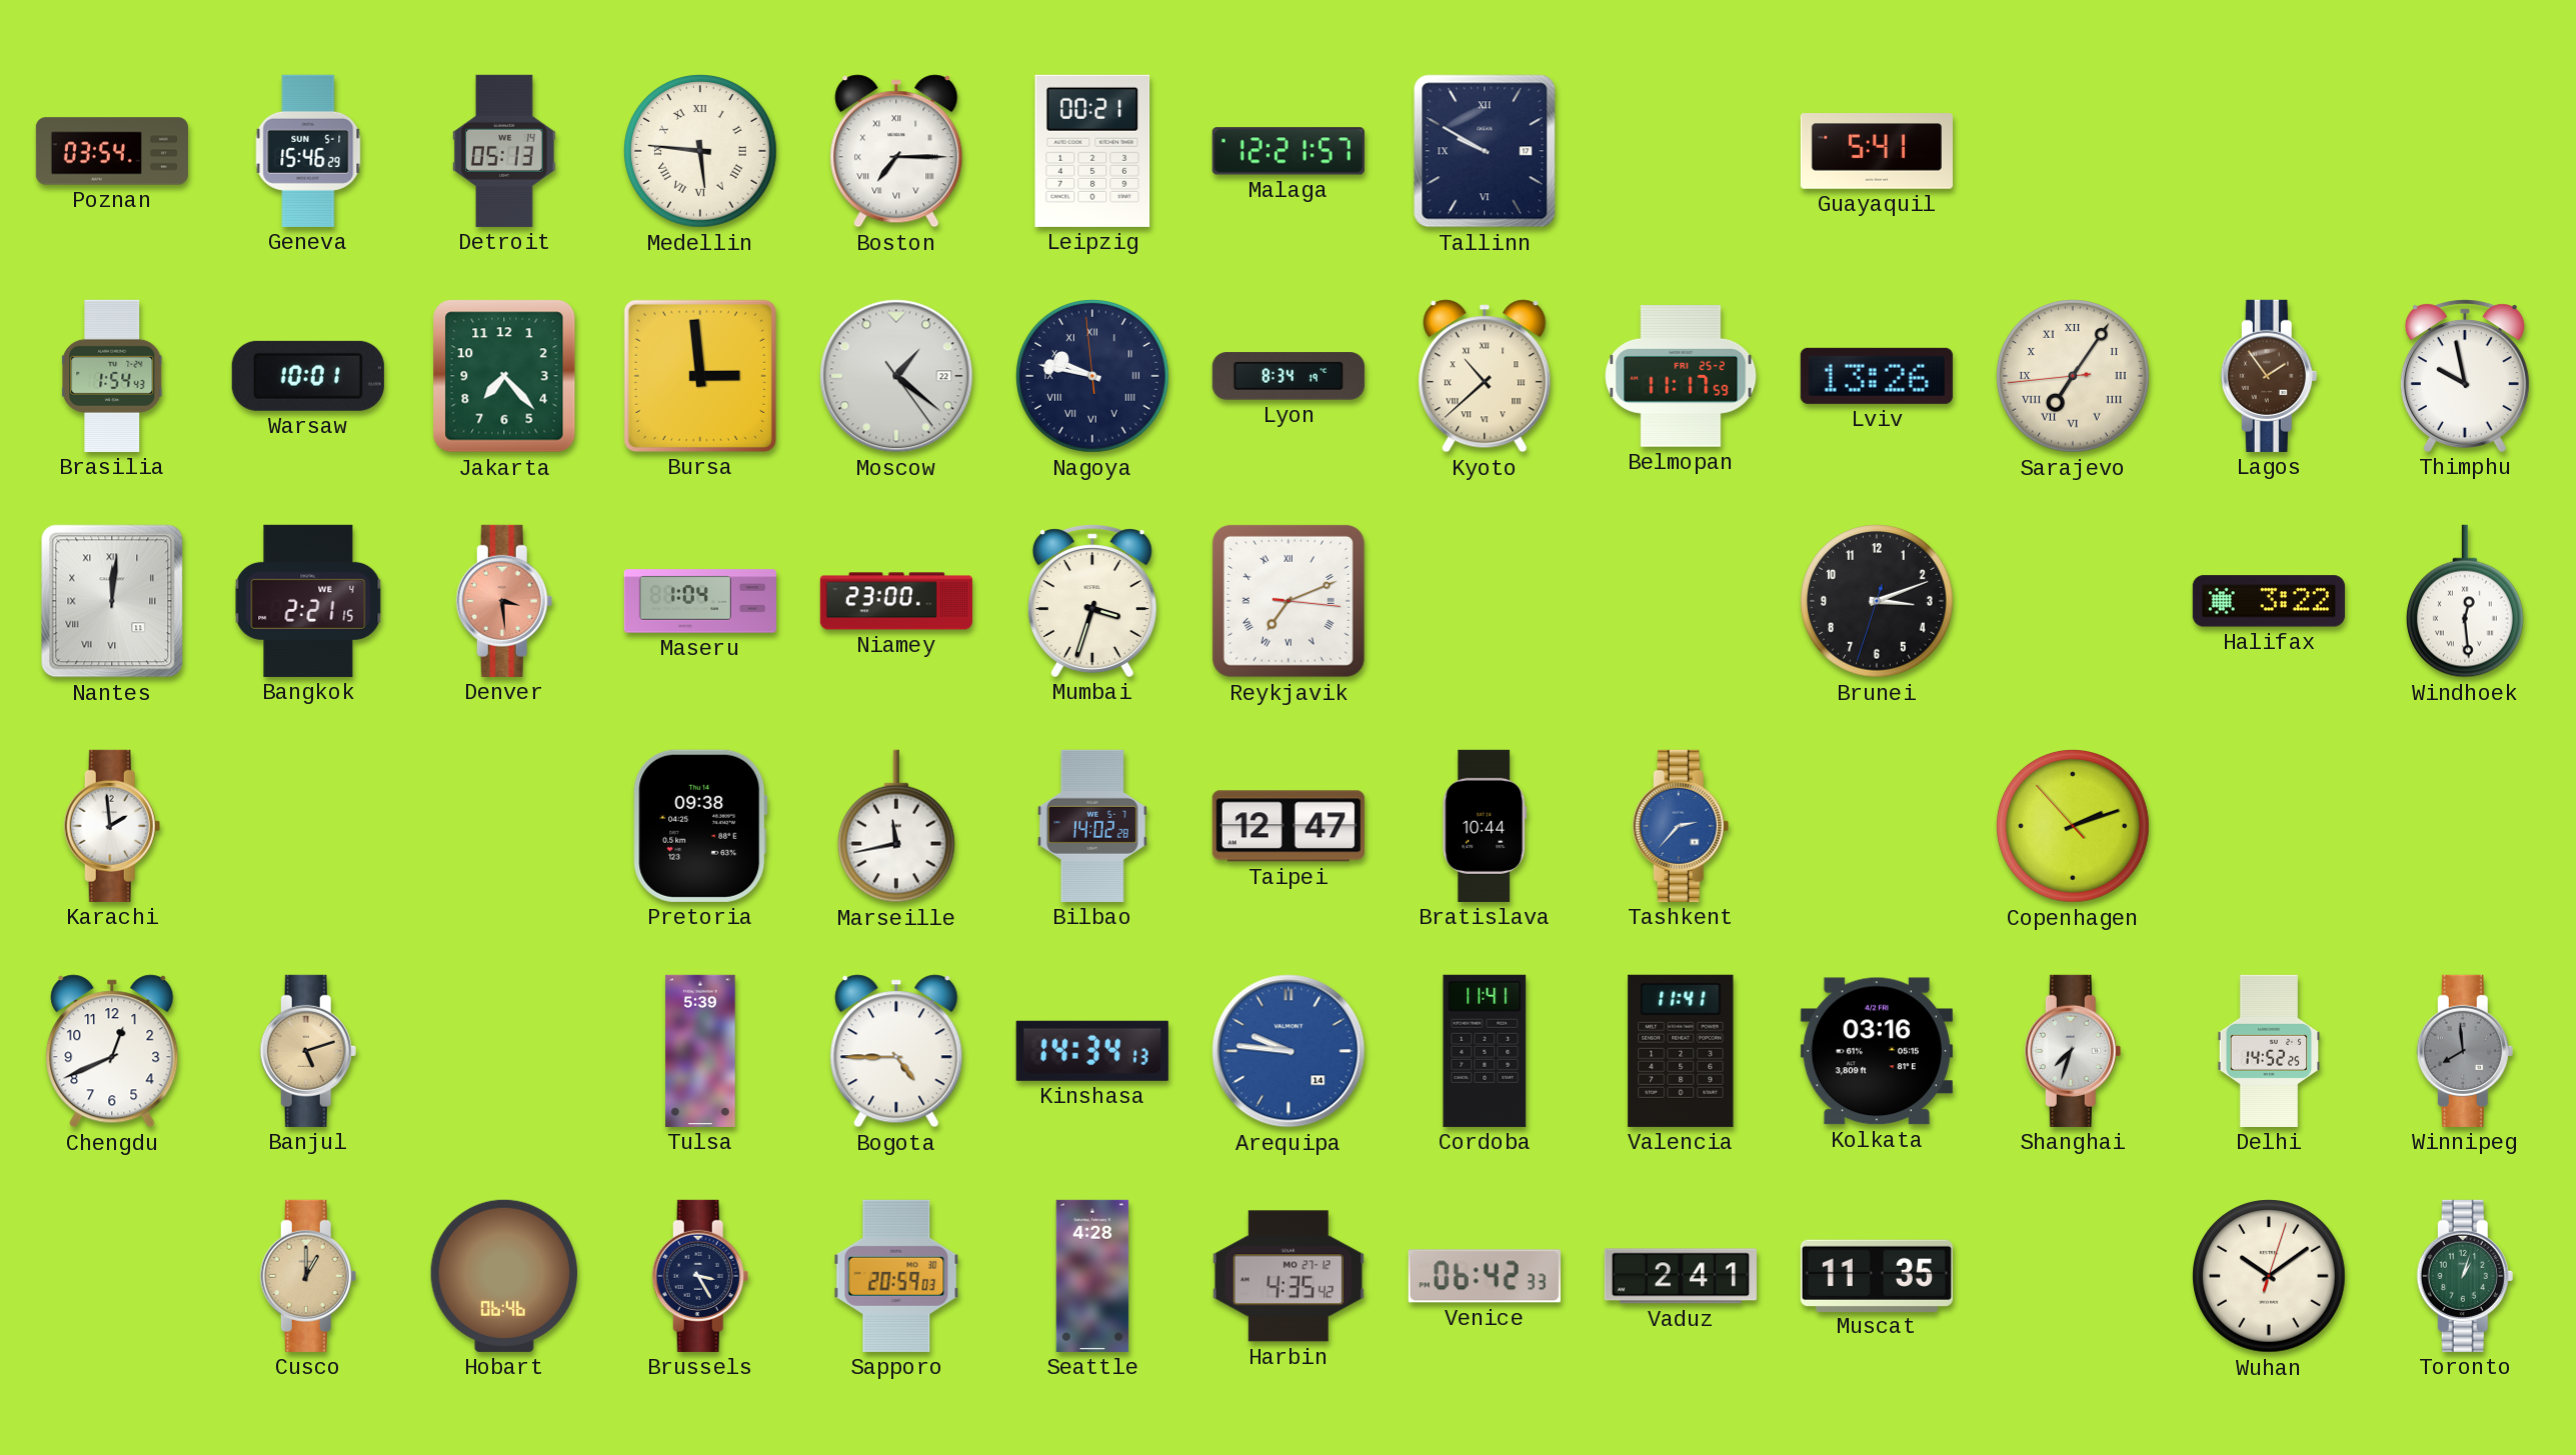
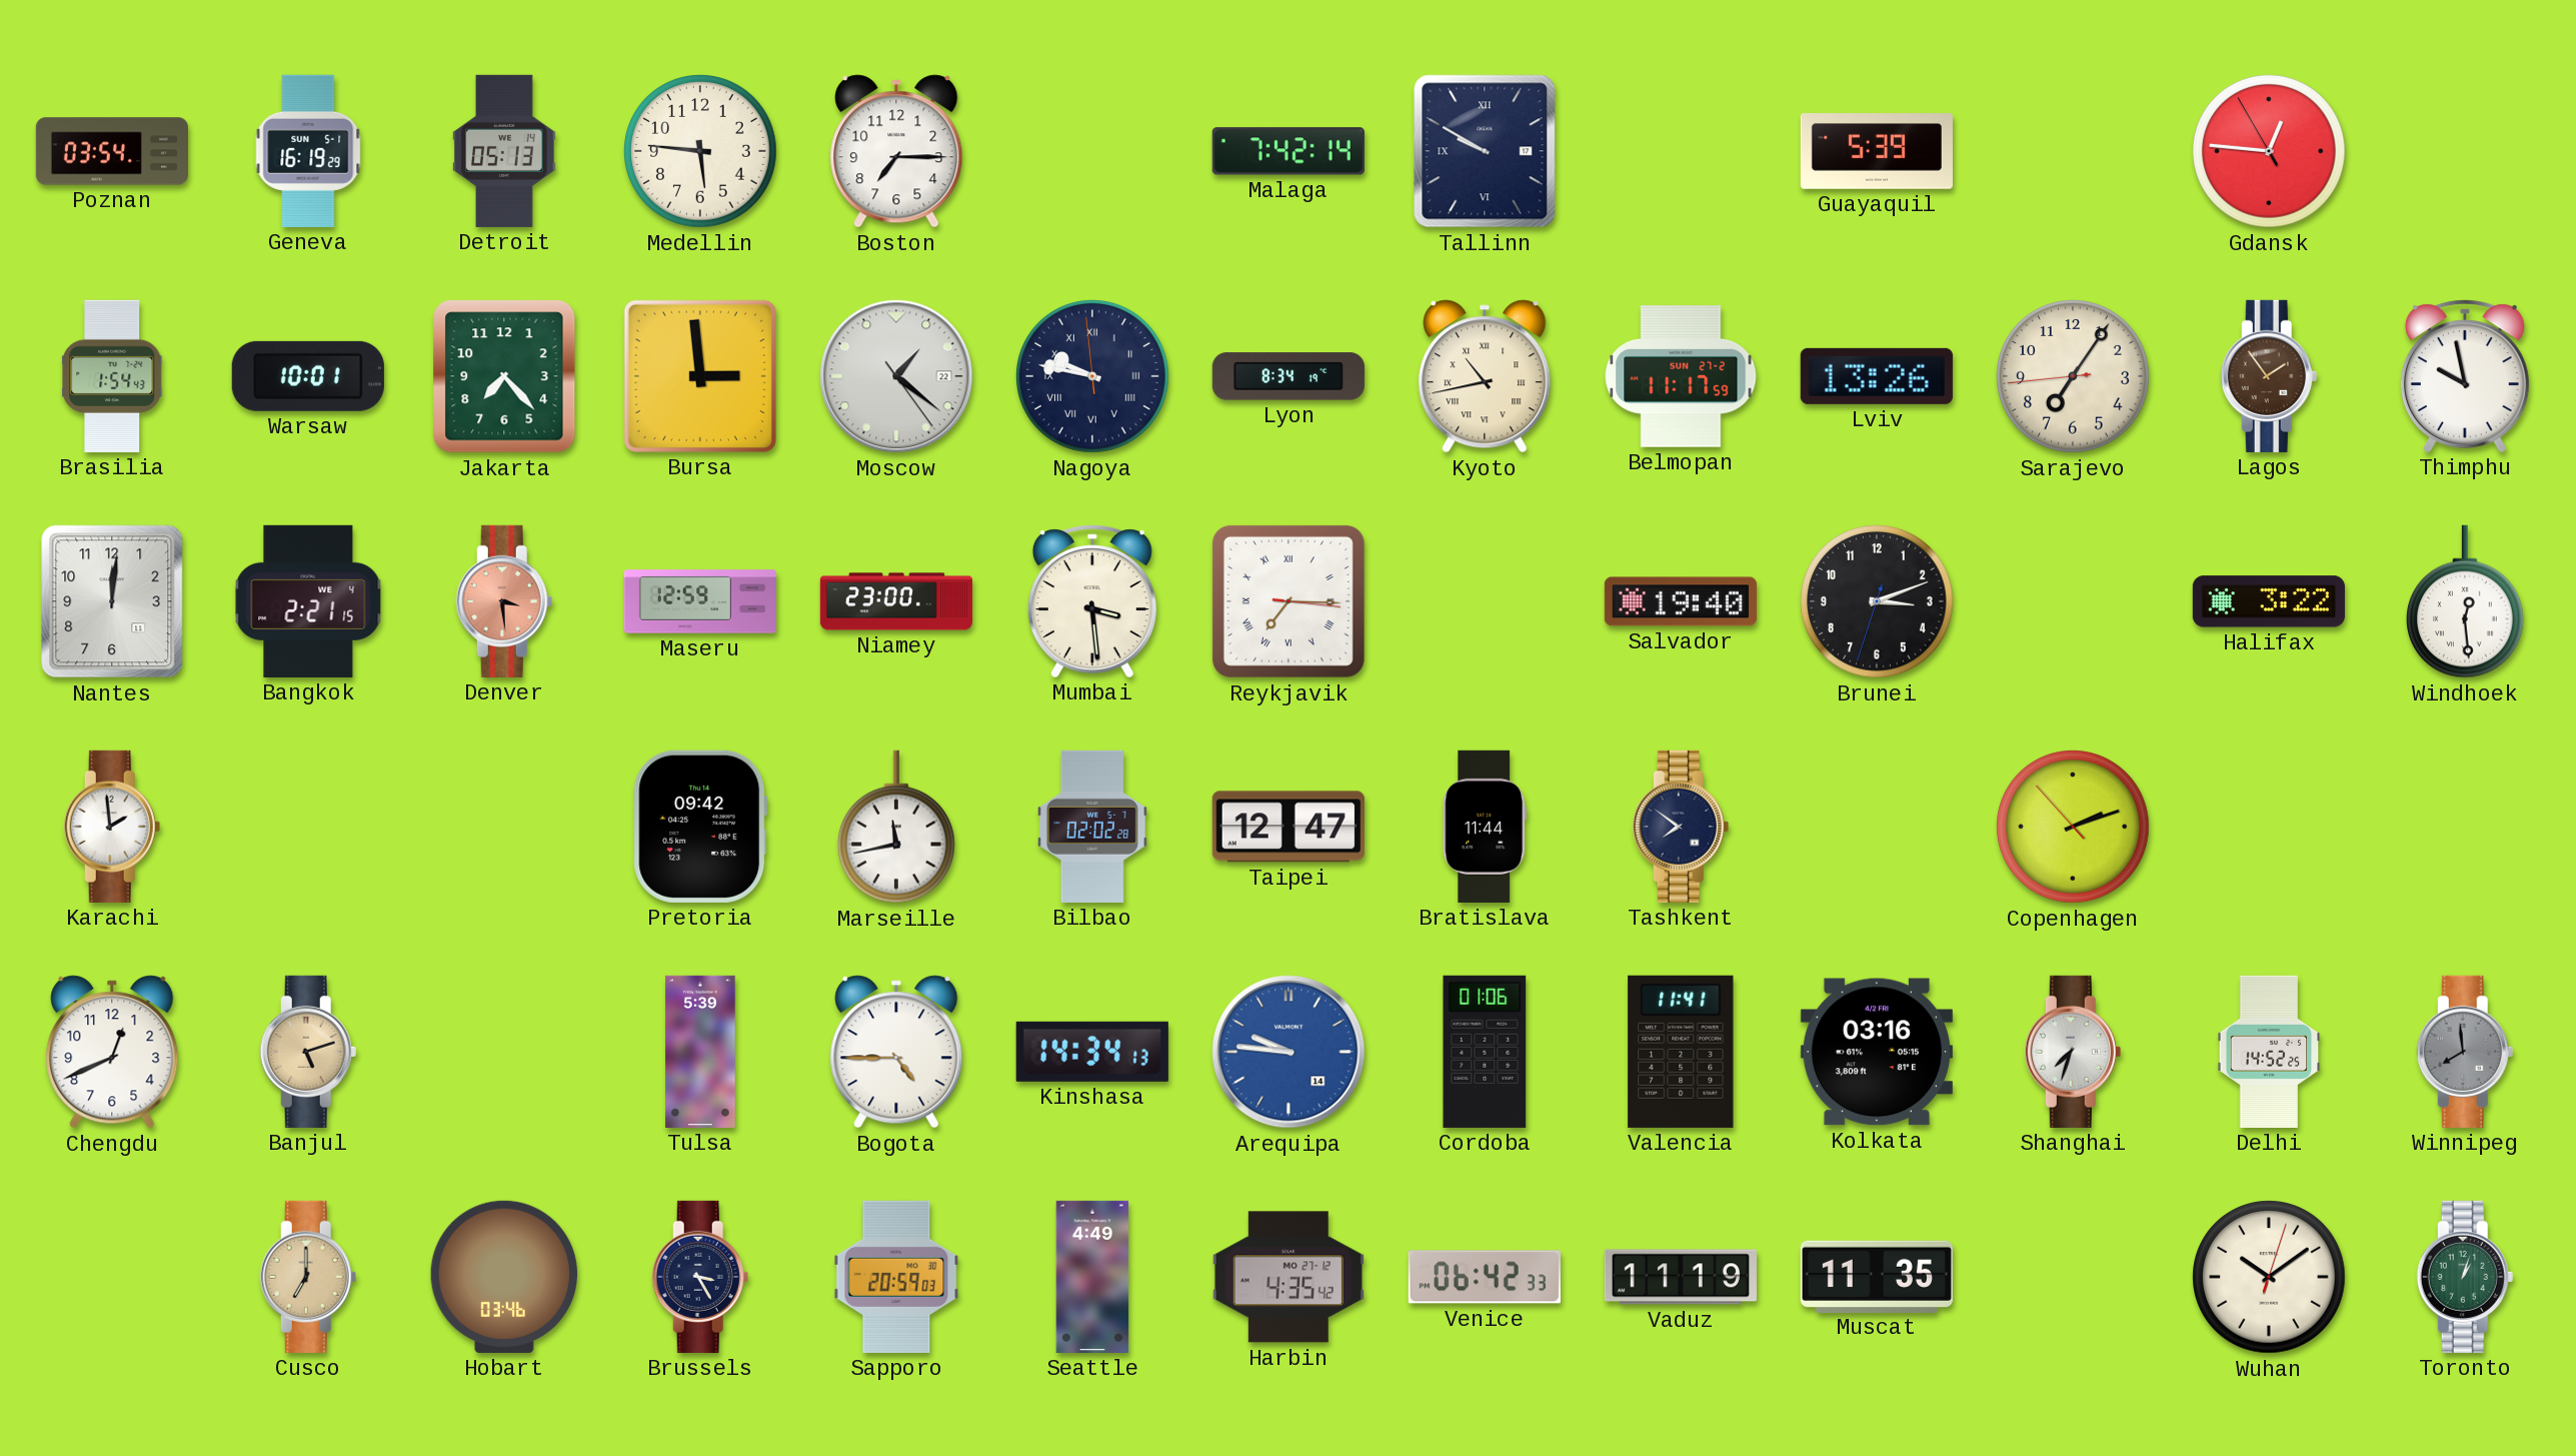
Geneva: 15:46 -> 16:19
Medellin numerals: Roman -> Arabic
Boston numerals: Roman -> Arabic
Leipzig: 00:21 -> none
Malaga: 12:21 -> 7:42
Guayaquil: 5:41 -> 5:39
Gdansk: none -> 12:45
Kyoto: 10:38 -> 10:43
Belmopan date: FRI 25-2 -> SUN 27-2
Sarajevo numerals: Roman -> Arabic
Nantes numerals: Roman -> Arabic
Maseru: 1:04 -> 12:59
Mumbai: 3:33 -> 3:29
Reykjavik: 7:11 -> 7:15
Salvador: none -> 19:40
Pretoria: 09:38 -> 09:42
Bilbao: 14:02 -> 02:02
Bratislava: 10:44 -> 11:44
Tashkent: 2:37 -> 7:51
Tashkent dial: blue -> navy
Cordoba: 11:41 -> 01:06
Cusco: 1:00 -> 7:00
Hobart: 06:46 -> 03:46
Seattle: 4:28 -> 4:49
Vaduz: 2:41 -> 11:19
